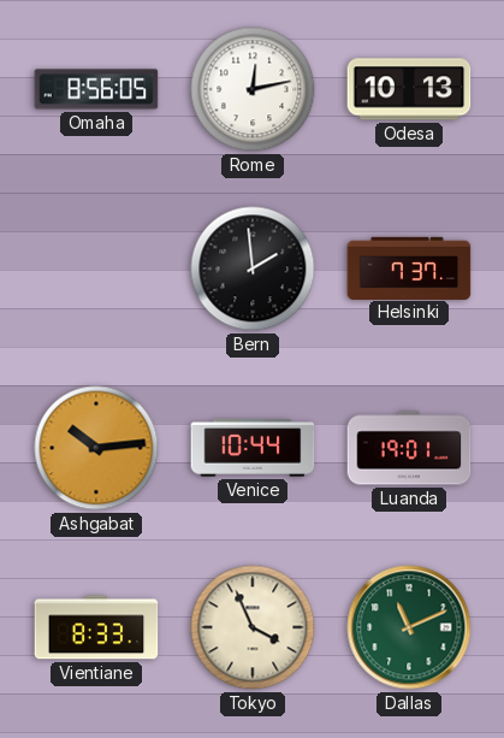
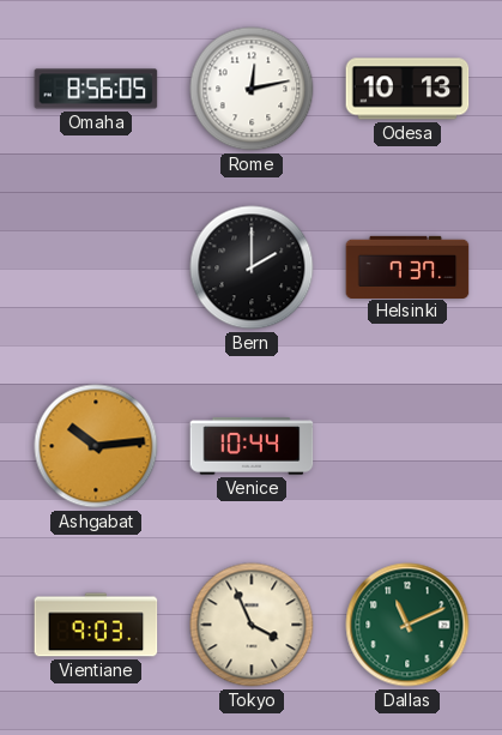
Bern: 1:59 -> 2:00
Luanda: 19:01 -> none
Vientiane: 8:33 -> 9:03
